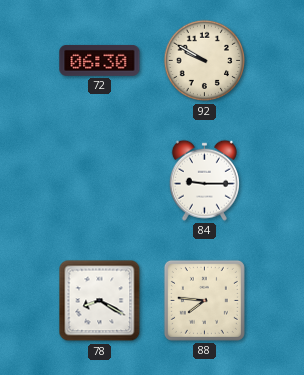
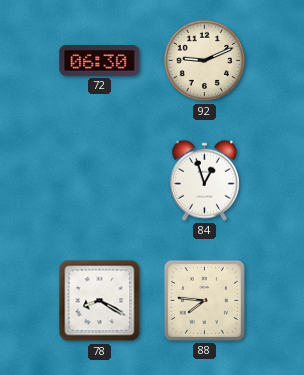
92: 9:50 -> 9:11
84: 9:15 -> 12:57
